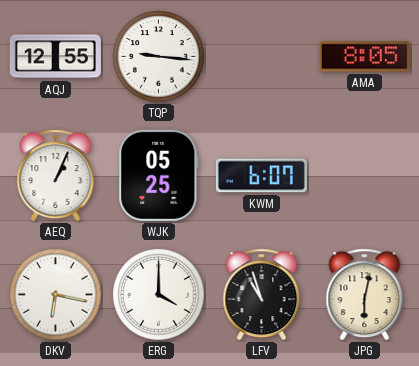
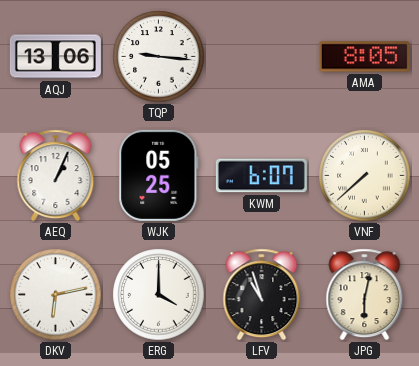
AQJ: 12:55 -> 13:06
VNF: none -> 7:38
DKV: 6:17 -> 6:13
